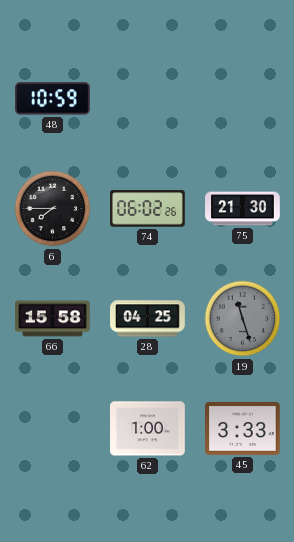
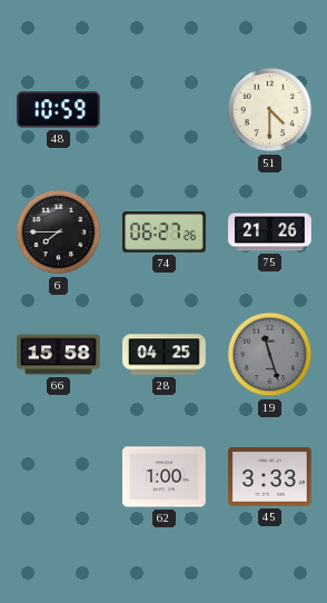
51: none -> 4:30
74: 06:02 -> 06:27
75: 21:30 -> 21:26
